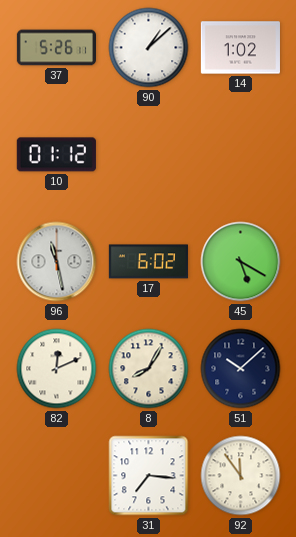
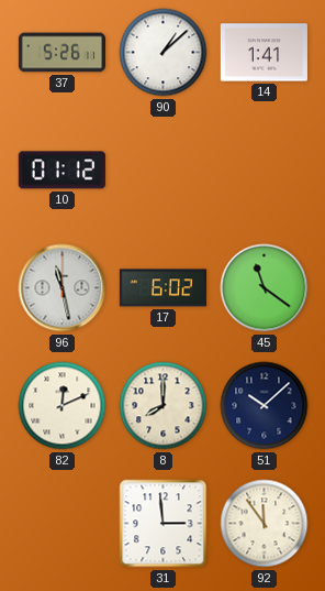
14: 1:02 -> 1:41
45: 5:20 -> 11:21
8: 8:05 -> 8:00
31: 7:16 -> 2:59
